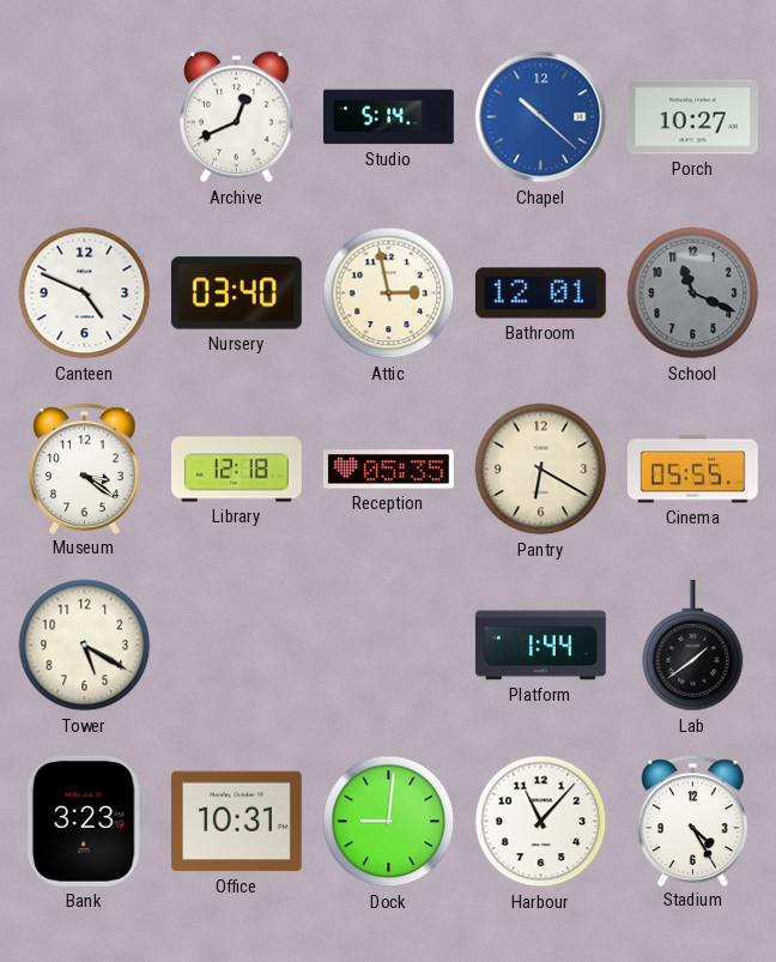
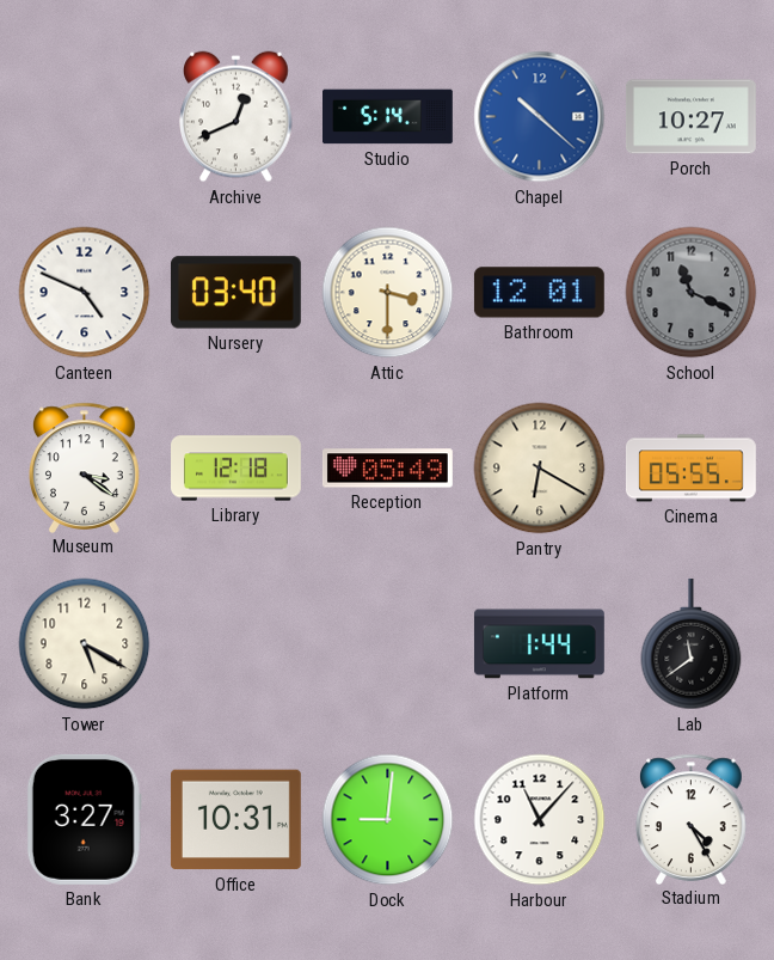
Attic: 2:58 -> 3:30
Reception: 05:35 -> 05:49
Lab: 1:39 -> 11:39
Bank: 3:23 -> 3:27
